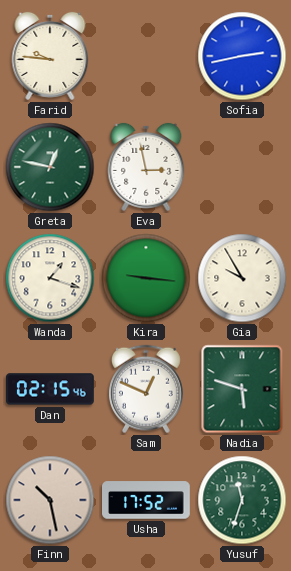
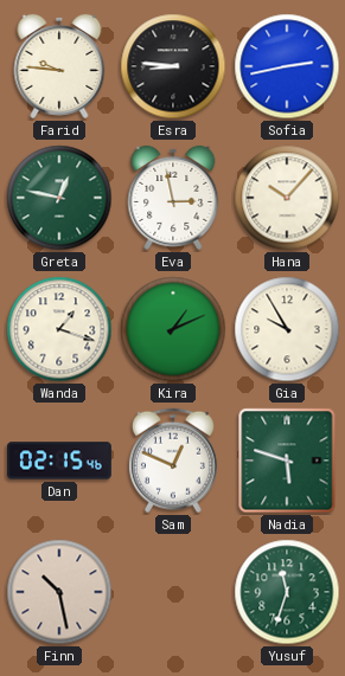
Esra: none -> 8:46
Hana: none -> 10:07
Kira: 9:16 -> 1:11
Usha: 17:52 -> none
